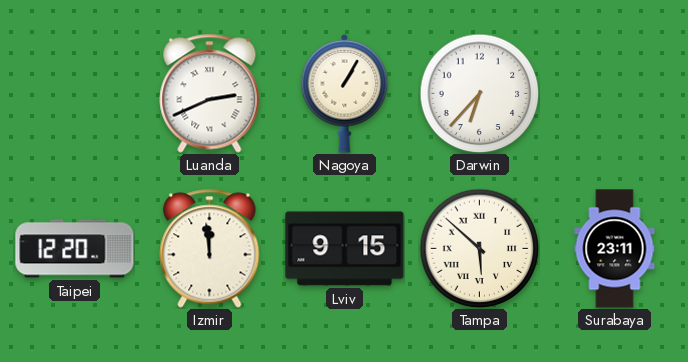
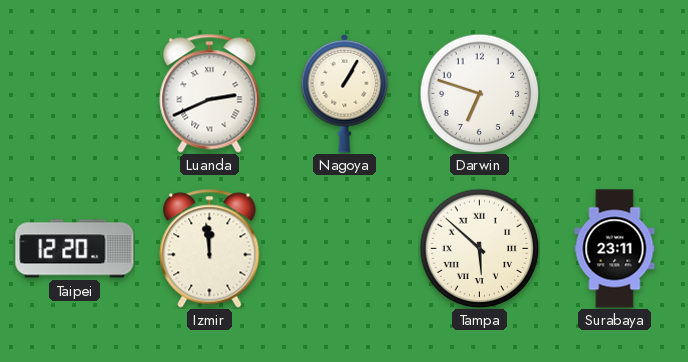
Darwin: 6:37 -> 6:48
Lviv: 9:15 -> none
